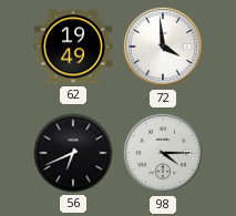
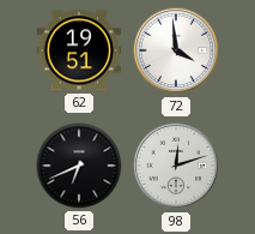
62: 19:49 -> 19:51
98: 4:15 -> 12:12
